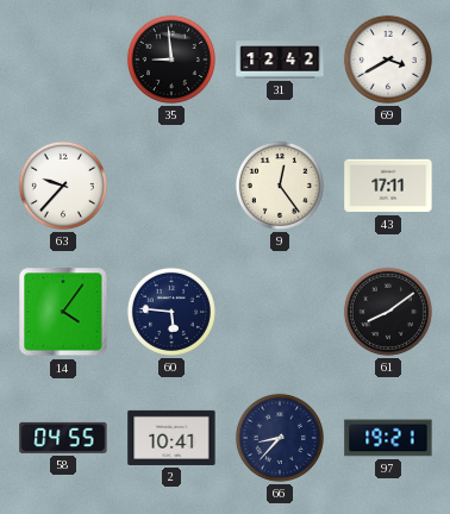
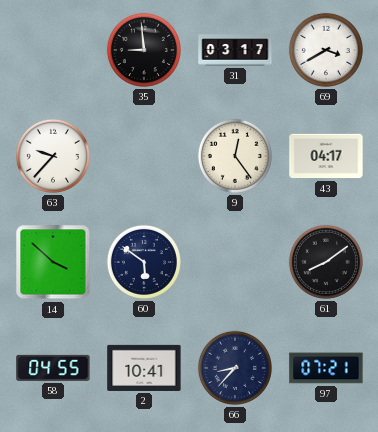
31: 12:42 -> 03:17
43: 17:11 -> 04:17
14: 4:06 -> 3:52
60: 5:46 -> 5:51
97: 19:21 -> 07:21
